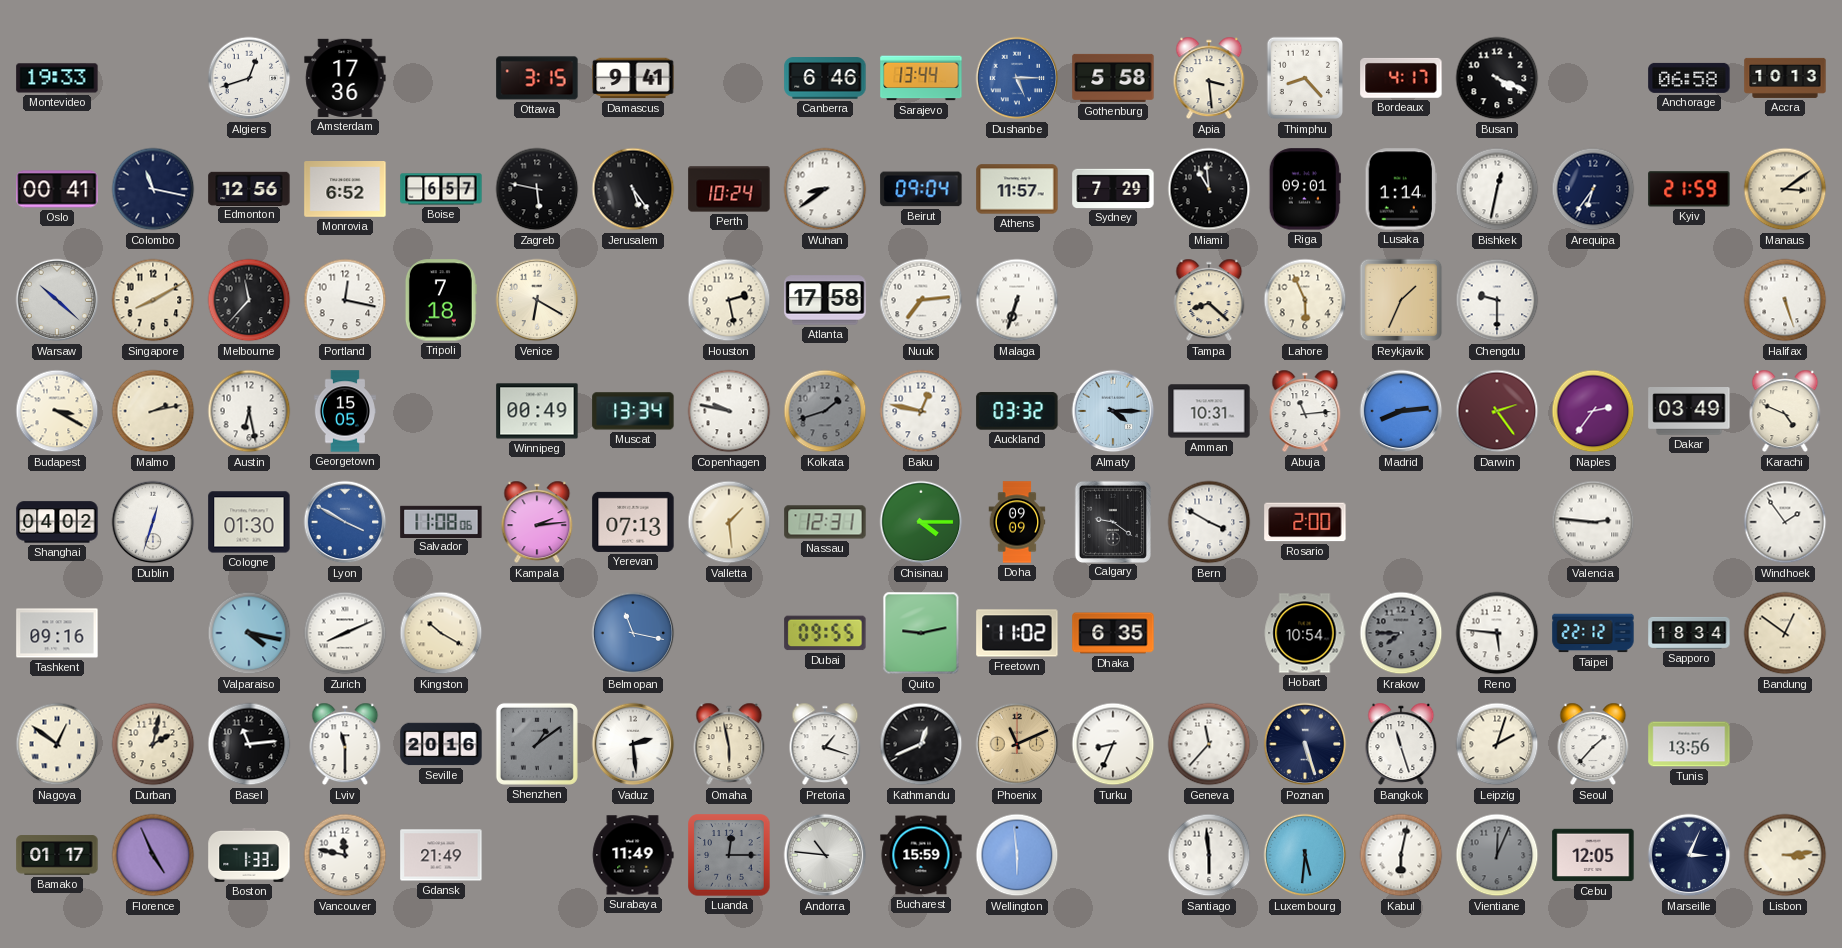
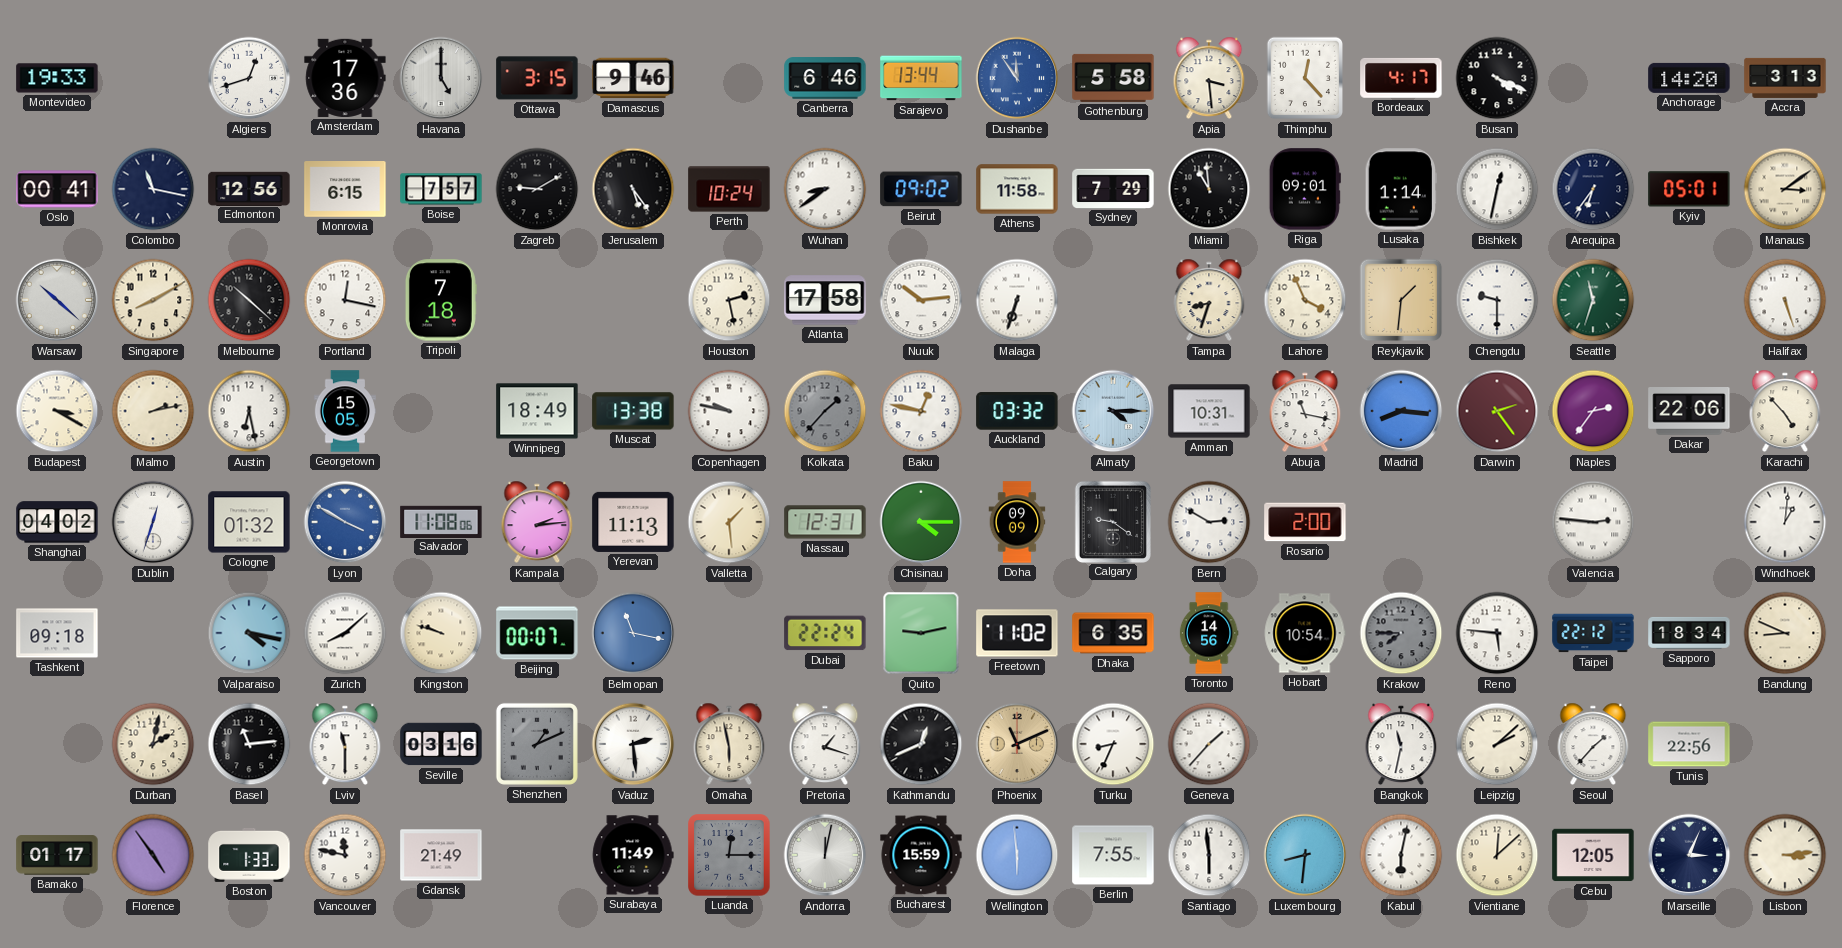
Havana: none -> 5:00
Damascus: 9:41 -> 9:46
Dushanbe: 5:15 -> 11:54
Thimphu: 8:23 -> 12:23
Anchorage: 06:58 -> 14:20
Accra: 10:13 -> 3:13
Monrovia: 6:52 -> 6:15
Boise: 6:57 -> 7:57
Zagreb: 5:47 -> 9:10
Beirut: 09:04 -> 09:02
Athens: 11:57 -> 11:58
Kyiv: 21:59 -> 05:01
Melbourne: 11:37 -> 10:22
Venice: 6:20 -> none
Nuuk: 7:14 -> 10:14
Tampa: 8:22 -> 8:33
Lahore: 5:56 -> 3:56
Reykjavik: 1:34 -> 1:31
Seattle: none -> 11:33
Winnipeg: 00:49 -> 18:49
Muscat: 13:34 -> 13:38
Kolkata: 1:42 -> 1:37
Abuja: 11:14 -> 11:17
Madrid: 8:14 -> 8:16
Dakar: 03:49 -> 22:06
Karachi: 4:49 -> 4:53
Cologne: 01:30 -> 01:32
Yerevan: 07:13 -> 11:13
Bern: 3:50 -> 2:50
Windhoek: 1:54 -> 1:01
Tashkent: 09:16 -> 09:18
Zurich: 8:11 -> 8:08
Kingston: 10:20 -> 9:48
Beijing: none -> 00:07
Dubai: 09:55 -> 22:24
Toronto: none -> 14:56
Bandung: 12:51 -> 8:49
Nagoya: 12:51 -> none
Seville: 20:16 -> 03:16
Shenzhen: 1:09 -> 1:11
Geneva: 11:37 -> 1:37
Poznan: 5:27 -> none
Bangkok: 11:27 -> 11:32
Leipzig: 2:03 -> 2:08
Tunis: 13:56 -> 22:56
Florence: 4:56 -> 4:54
Andorra: 10:46 -> 12:02
Berlin: none -> 7:55
Luxembourg: 5:31 -> 8:31
Vientiane: 12:04 -> 12:08
Vientiane dial: grey -> cream
